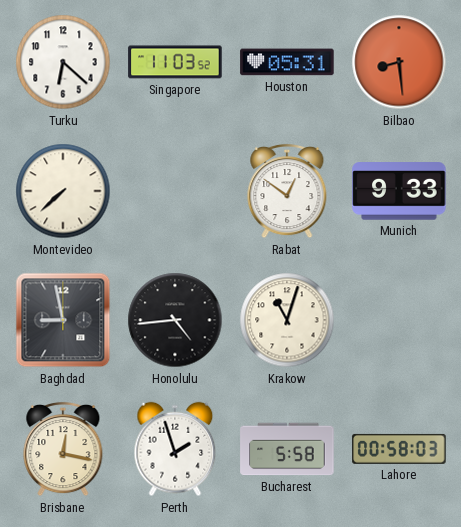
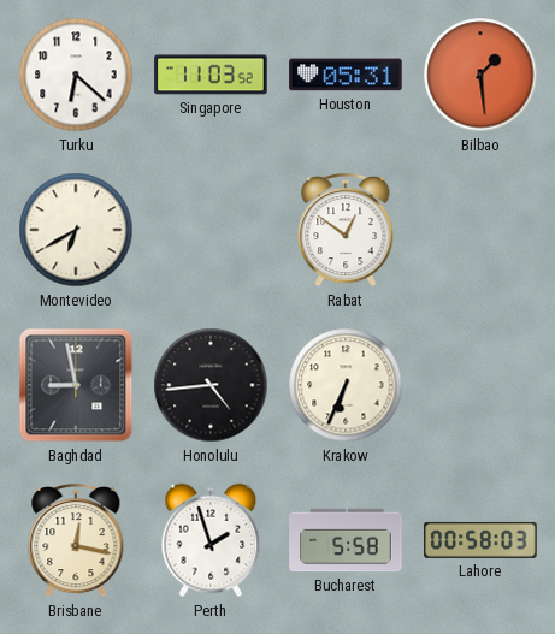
Bilbao: 8:29 -> 1:29
Montevideo: 7:38 -> 6:40
Munich: 9:33 -> none
Krakow: 11:03 -> 6:34
